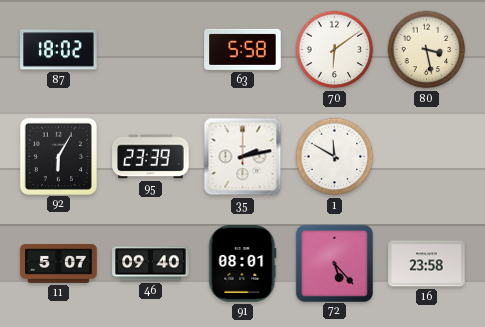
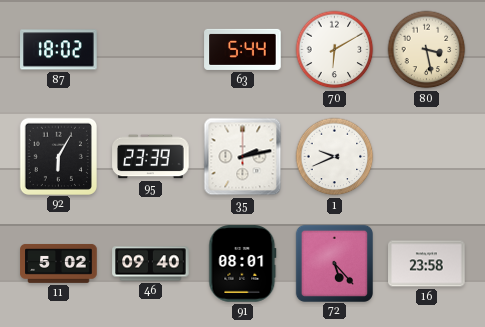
63: 5:58 -> 5:44
70: 6:09 -> 6:10
1: 11:50 -> 9:41
11: 5:07 -> 5:02
